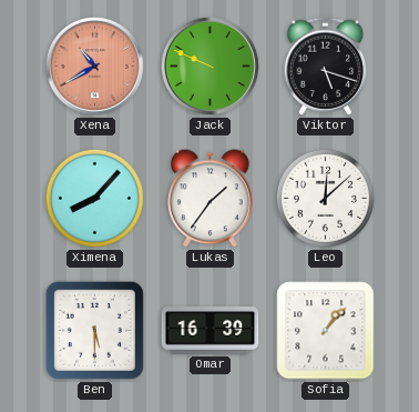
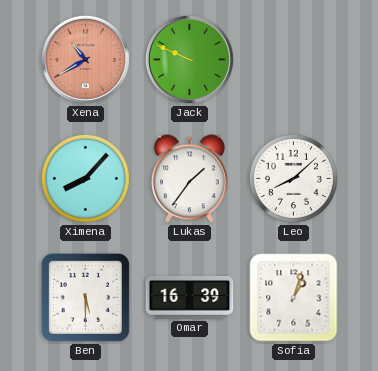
Viktor: 5:18 -> none
Leo: 12:08 -> 8:08
Sofia: 1:07 -> 1:03
